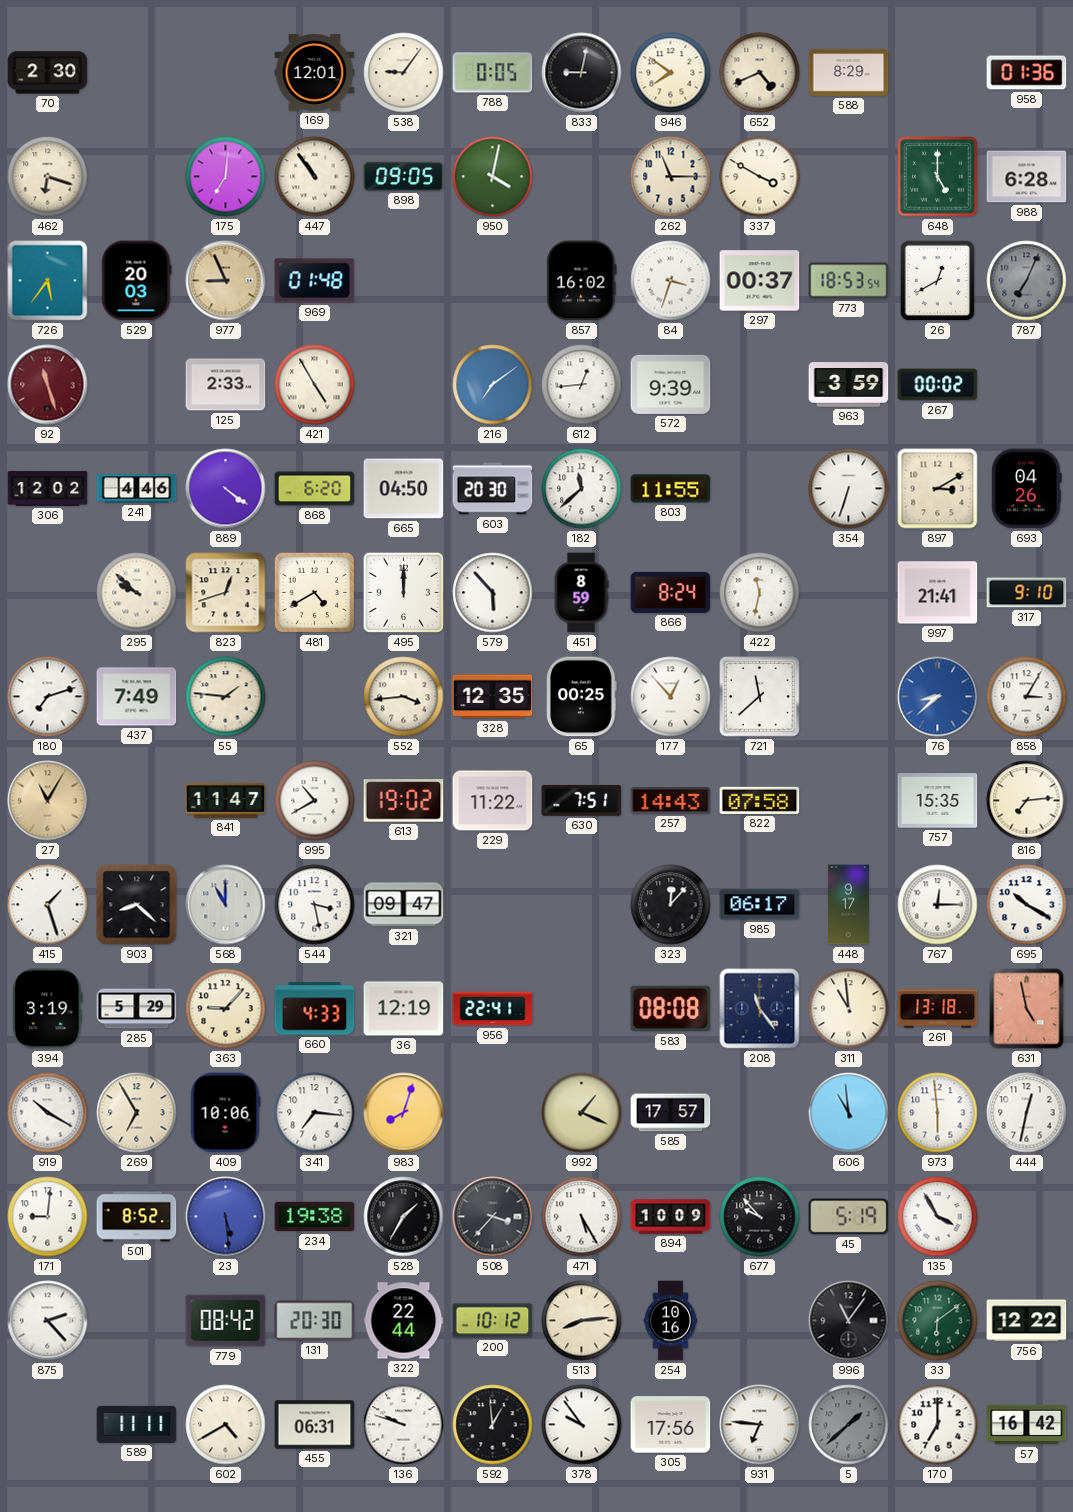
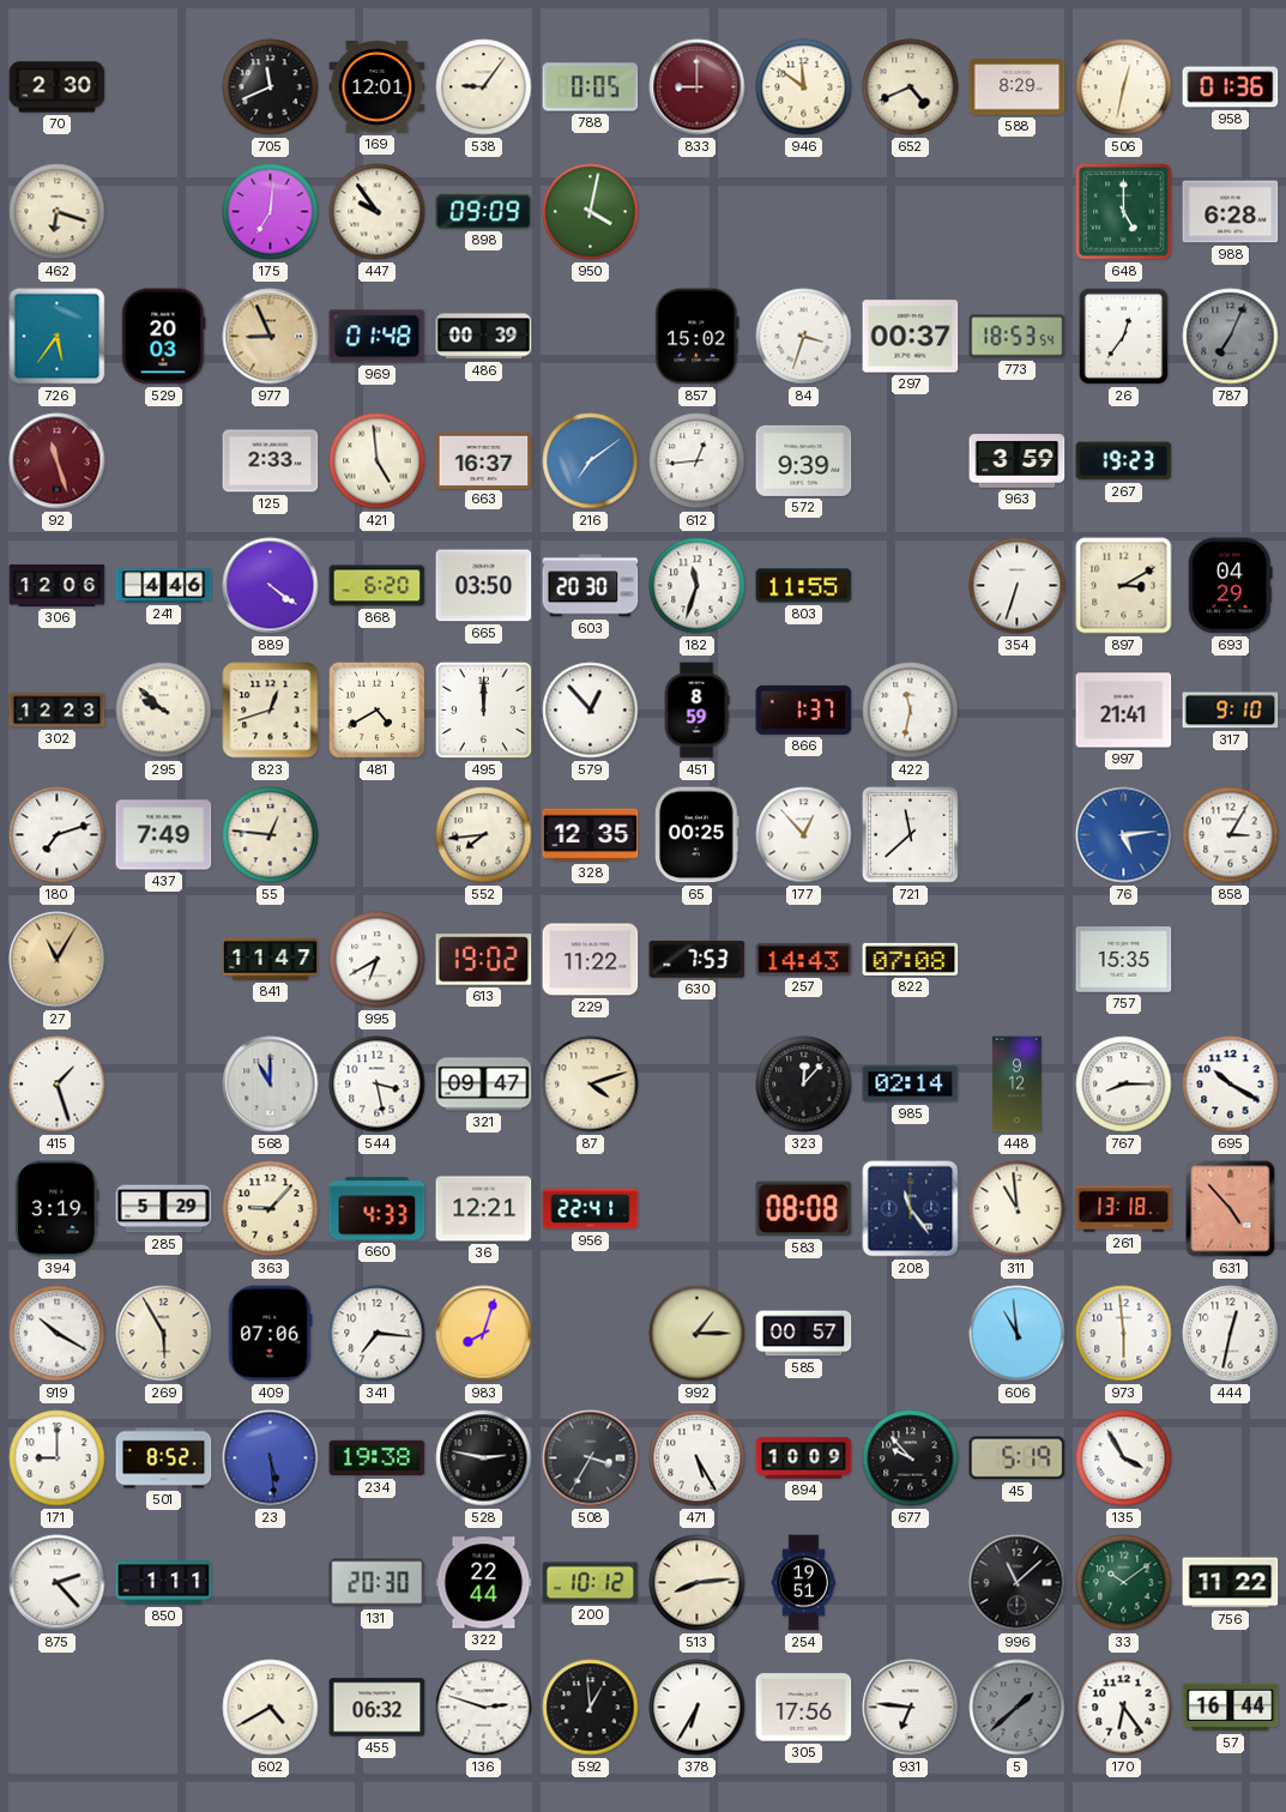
705: none -> 11:41
833: 9:02 -> 9:00
833 dial: black -> burgundy
946: 7:51 -> 11:51
506: none -> 12:32
447: 10:54 -> 9:54
898: 09:05 -> 09:09
262: 11:15 -> none
337: 3:50 -> none
486: none -> 00:39
857: 16:02 -> 15:02
26: 12:40 -> 12:36
421: 4:55 -> 4:59
663: none -> 16:37
267: 00:02 -> 19:23
306: 12:02 -> 12:06
665: 04:50 -> 03:50
182: 11:38 -> 11:33
693: 04:26 -> 04:29
302: none -> 12:23
579: 5:53 -> 12:53
866: 8:24 -> 1:37
55: 1:46 -> 12:46
552: 3:44 -> 7:44
76: 8:38 -> 5:14
995: 10:40 -> 6:40
630: 7:51 -> 7:53
822: 07:58 -> 07:08
816: 7:14 -> none
903: 8:22 -> none
87: none -> 4:12
985: 06:17 -> 02:14
448: 9:17 -> 9:12
767: 12:15 -> 8:15
36: 12:19 -> 12:21
631: 4:58 -> 4:53
269: 6:55 -> 5:55
409: 10:06 -> 07:06
992: 1:19 -> 1:15
585: 17:57 -> 00:57
171: 9:01 -> 9:00
528: 1:35 -> 2:47
508: 3:37 -> 3:35
850: none -> 1:11
779: 08:42 -> none
254: 10:16 -> 19:51
996: 11:06 -> 11:08
33: 6:09 -> 10:09
756: 12:22 -> 11:22
589: 11:11 -> none
455: 06:31 -> 06:32
136: 9:48 -> 2:48
378: 9:54 -> 6:35
170: 7:00 -> 6:24
57: 16:42 -> 16:44
